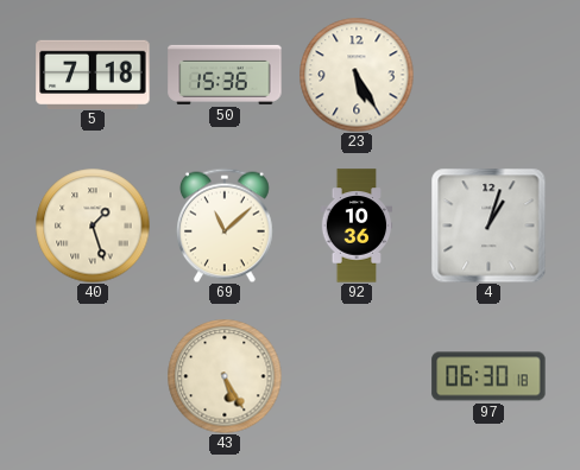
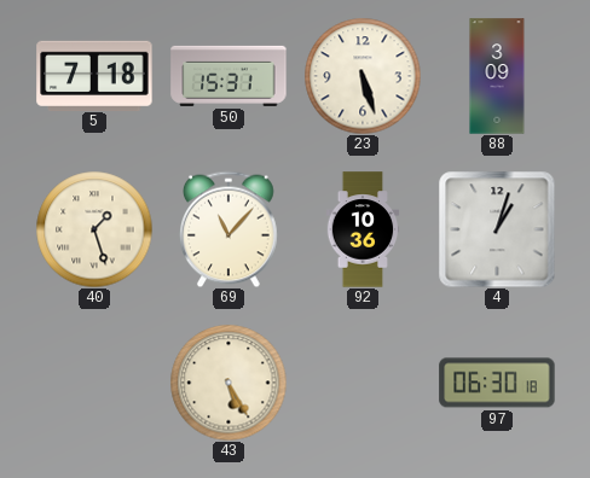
50: 15:36 -> 15:31
23: 5:25 -> 5:27
88: none -> 3:09
69: 11:08 -> 11:07
